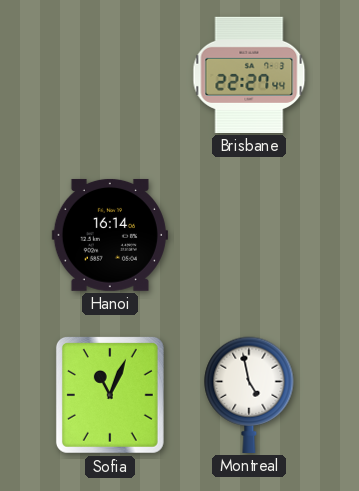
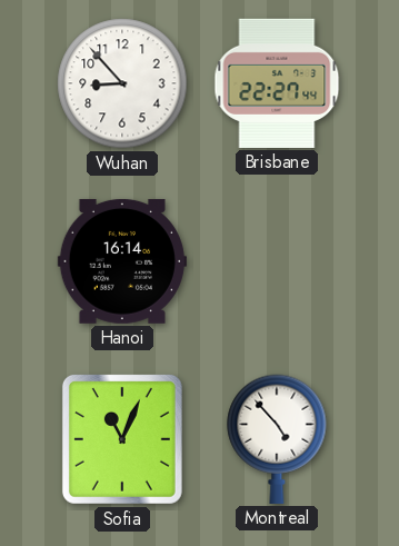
Wuhan: none -> 8:53
Montreal: 4:58 -> 4:53
